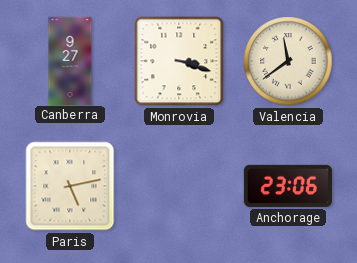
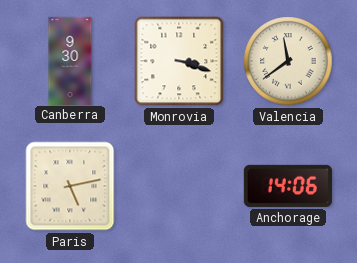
Canberra: 9:27 -> 9:30
Anchorage: 23:06 -> 14:06
